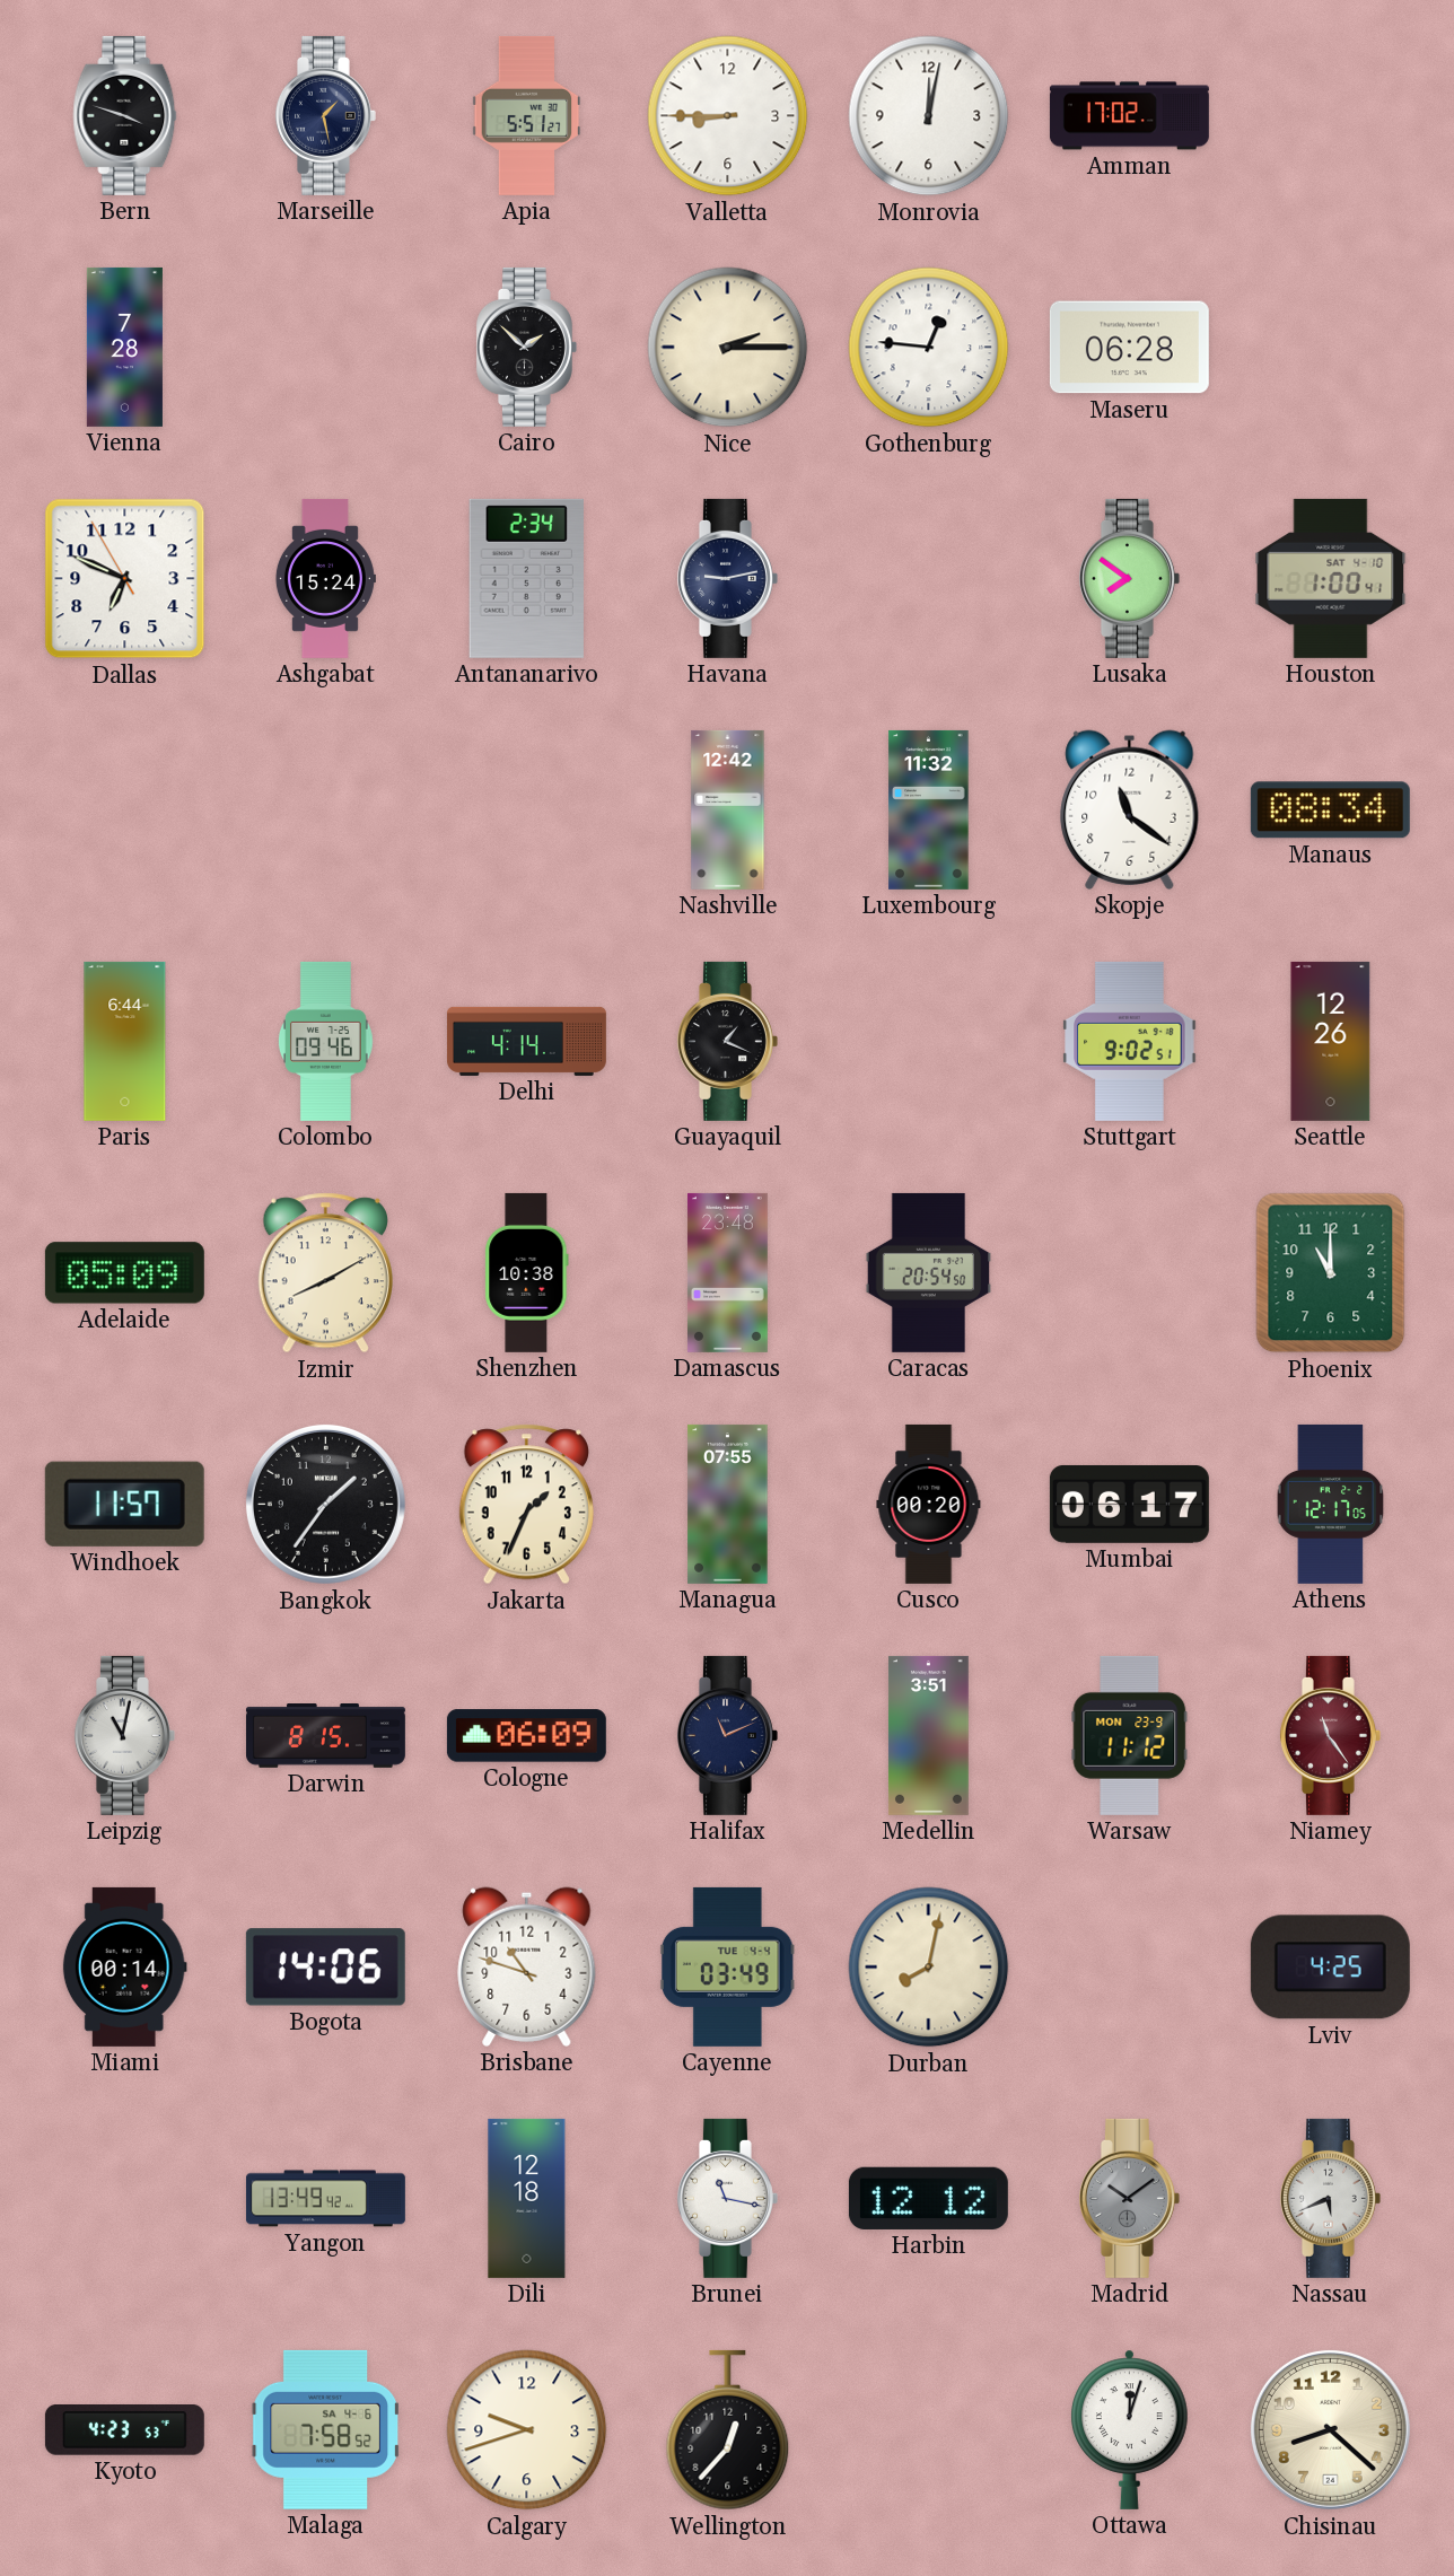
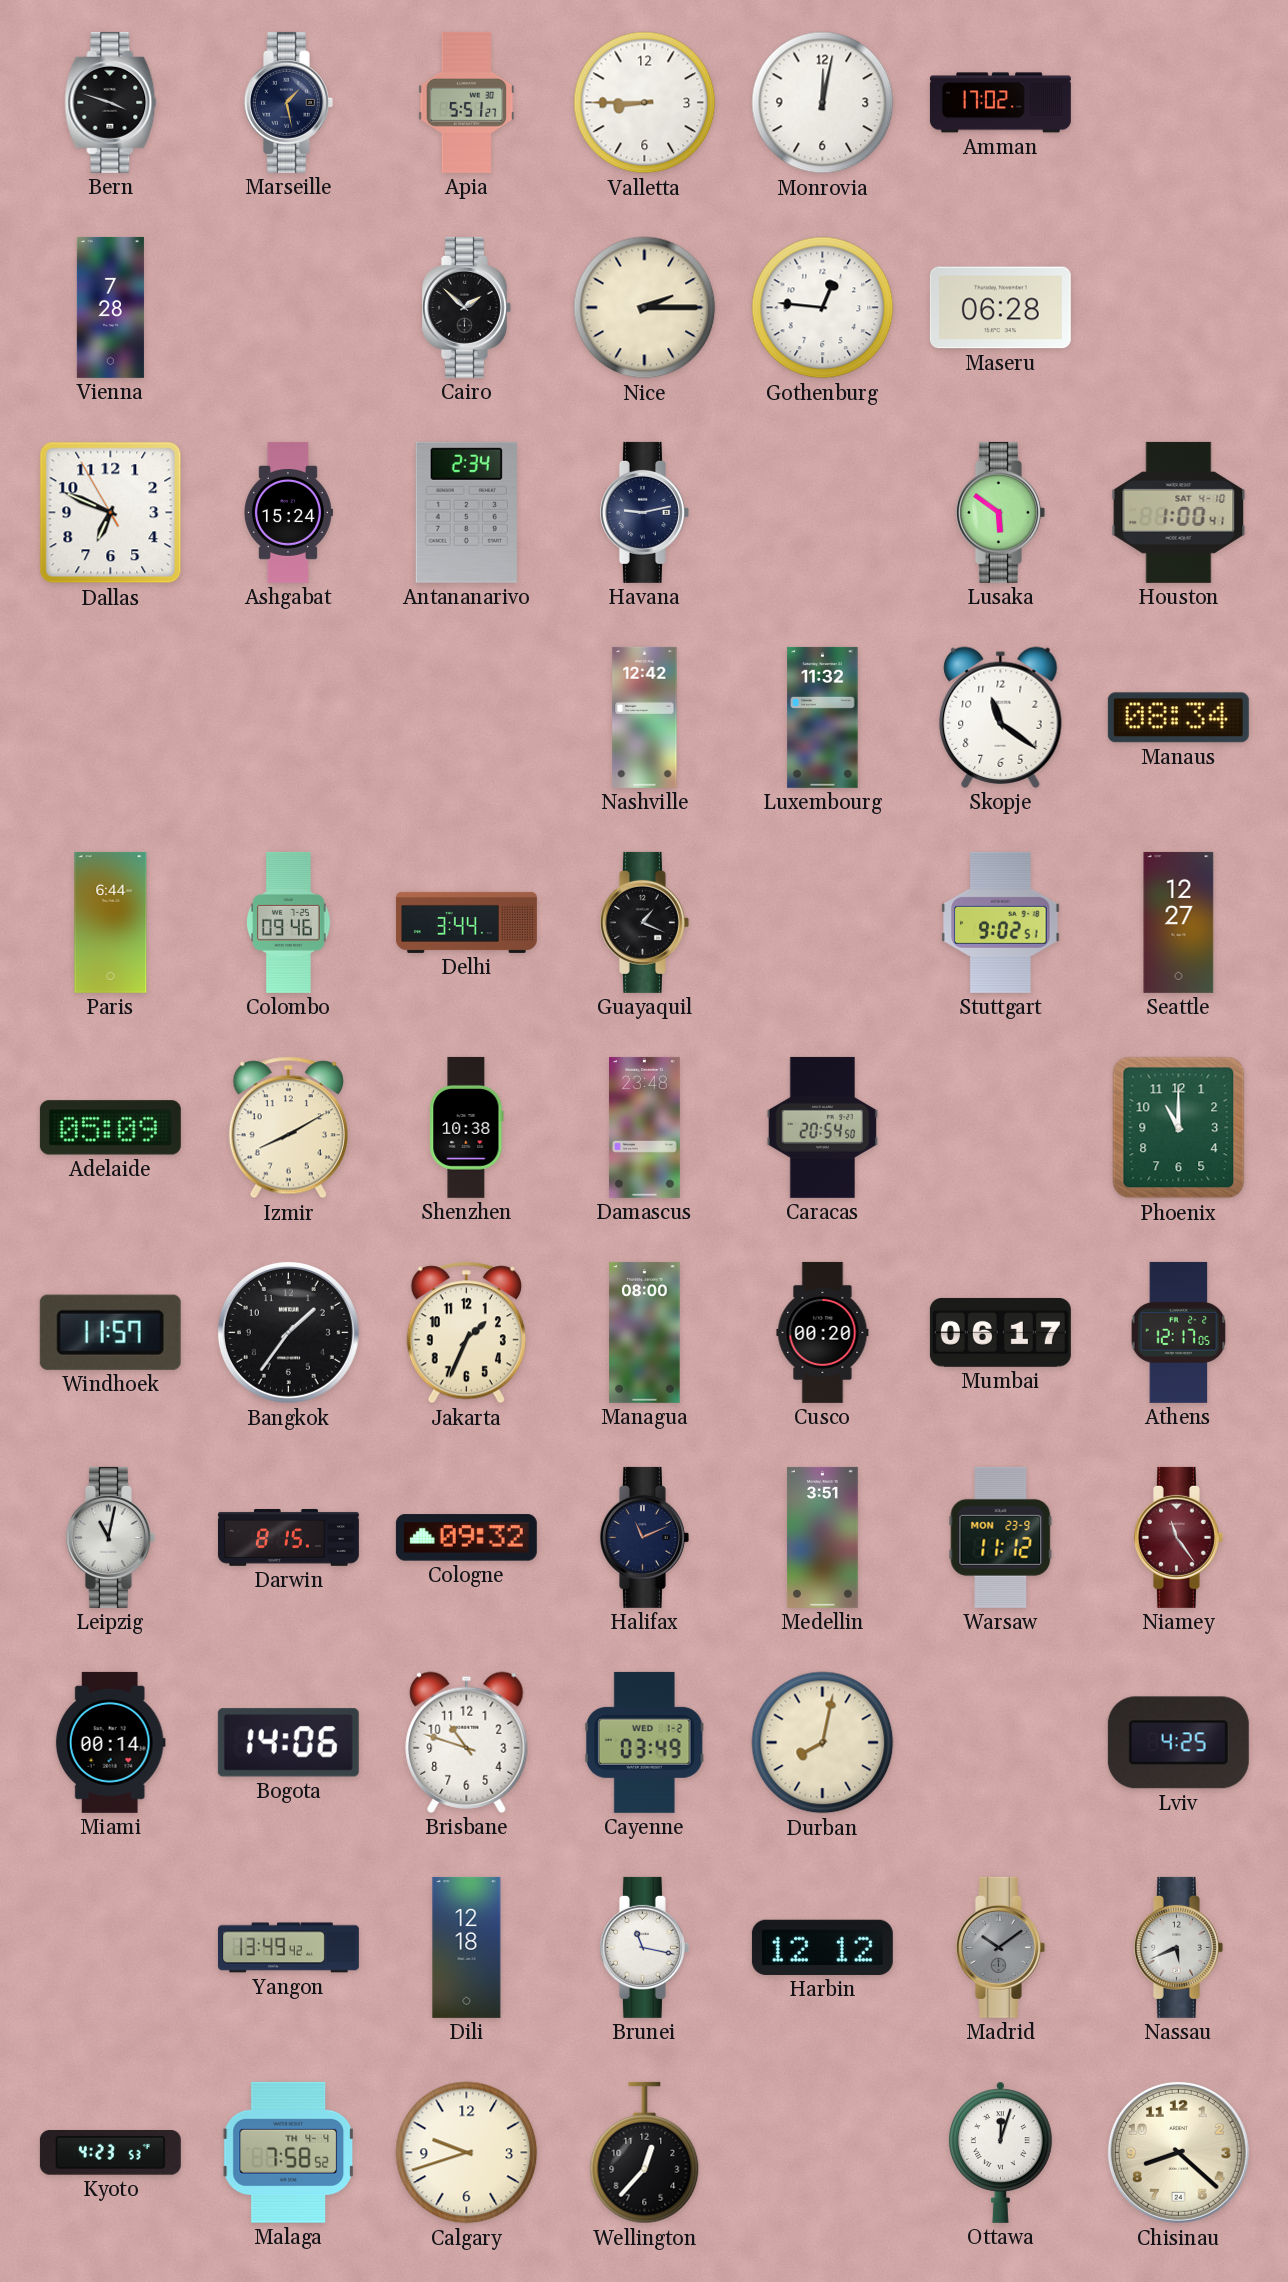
Lusaka: 7:51 -> 5:51
Delhi: 4:14 -> 3:44
Seattle: 12:26 -> 12:27
Managua: 07:55 -> 08:00
Cologne: 06:09 -> 09:32
Cayenne date: TUE 4-4 -> WED 1-2
Malaga date: SA 4-6 -> TH 4-4
